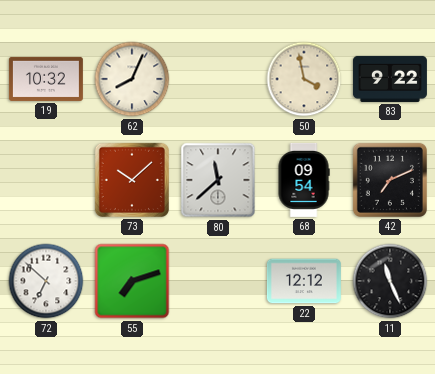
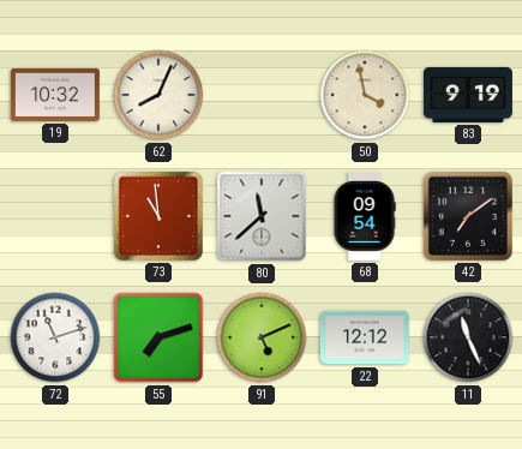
83: 9:22 -> 9:19
73: 10:08 -> 10:59
42: 7:11 -> 7:09
72: 6:52 -> 11:12
91: none -> 5:11
